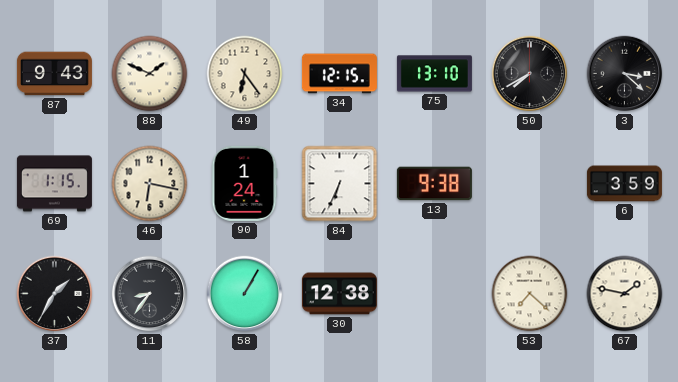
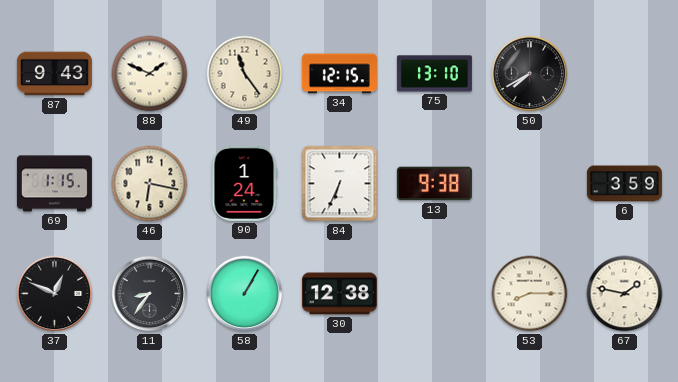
49: 6:24 -> 11:24
3: 3:22 -> none
37: 1:35 -> 12:49
53: 7:22 -> 8:15
